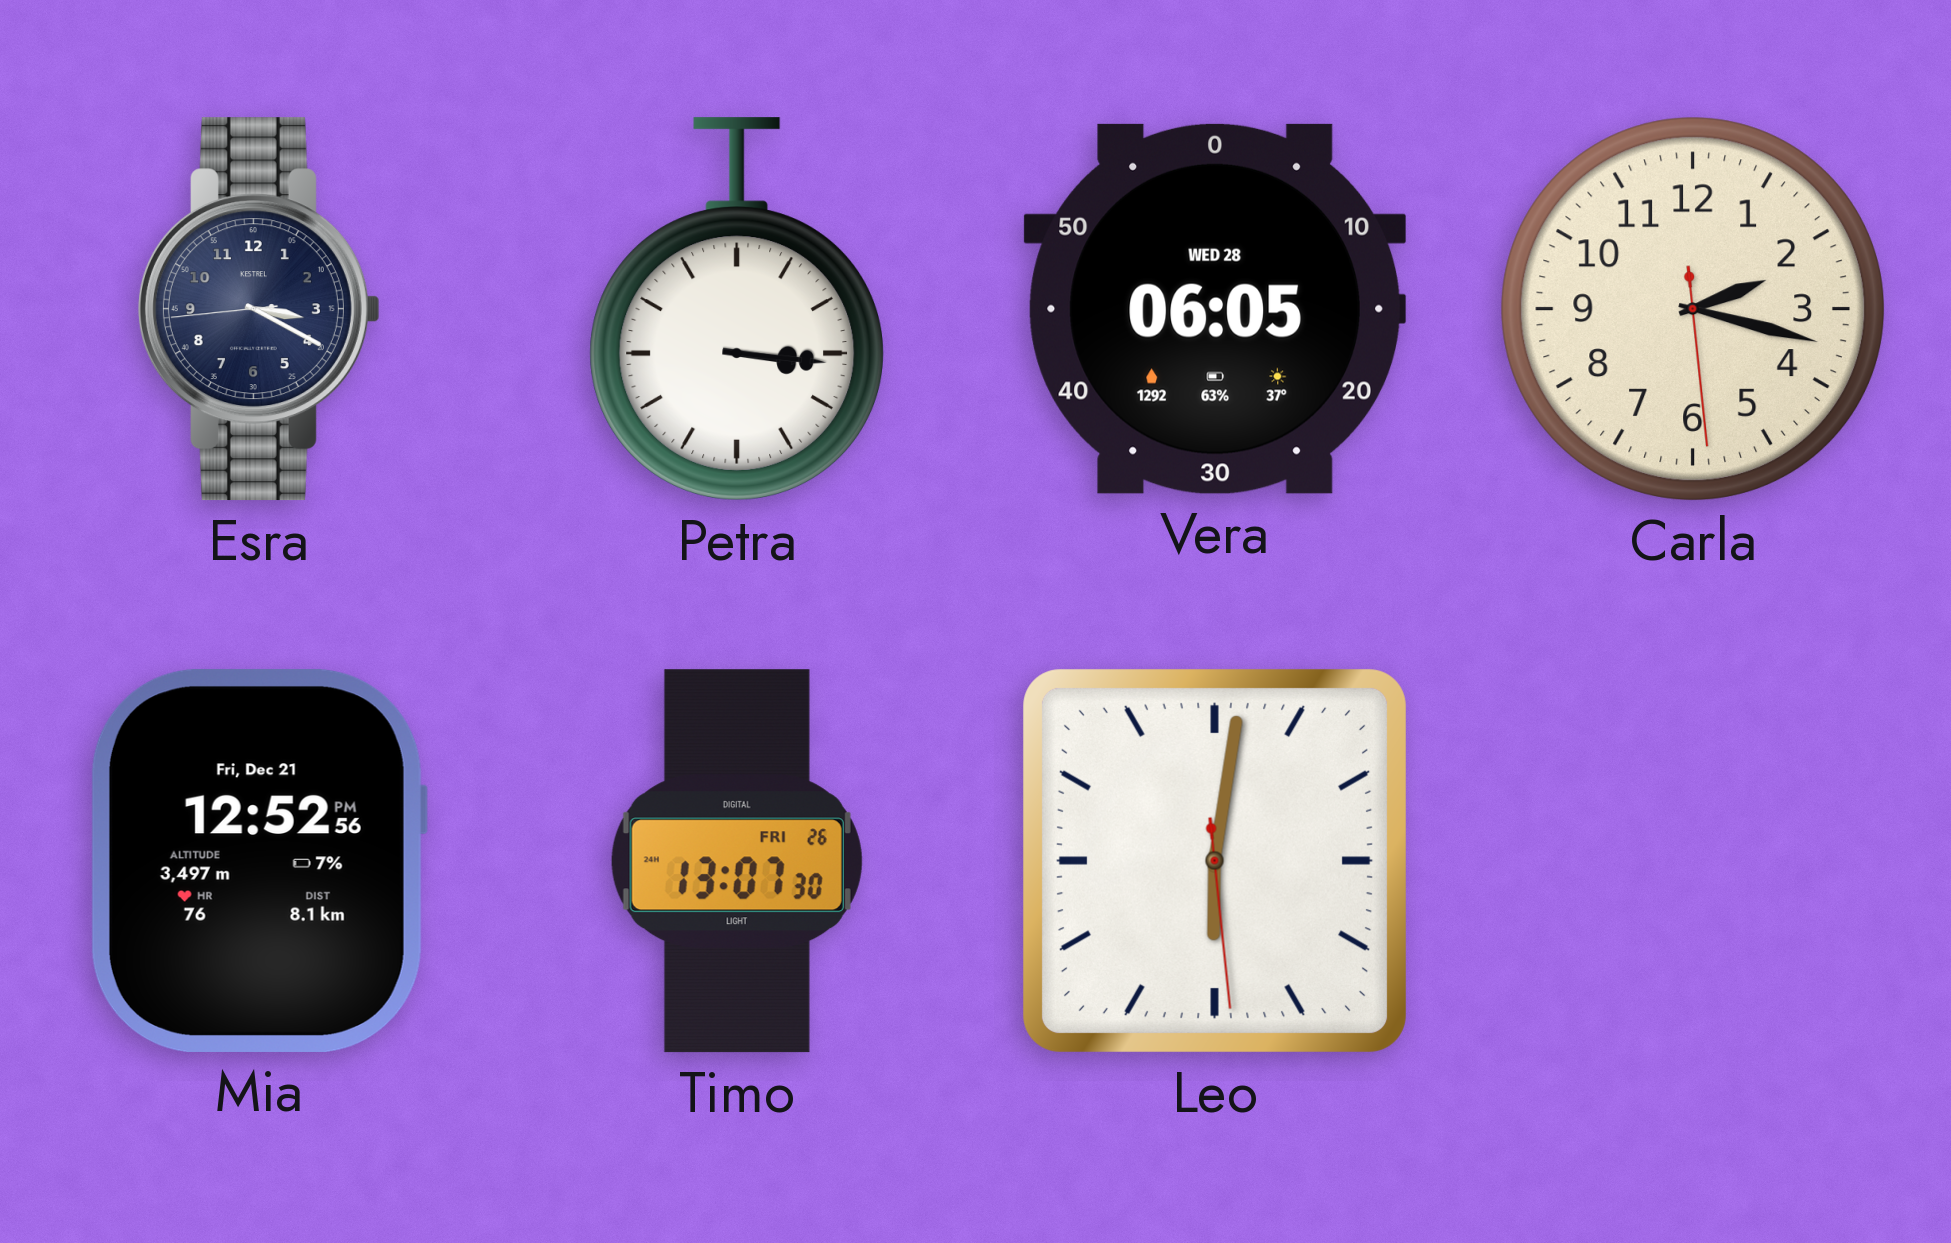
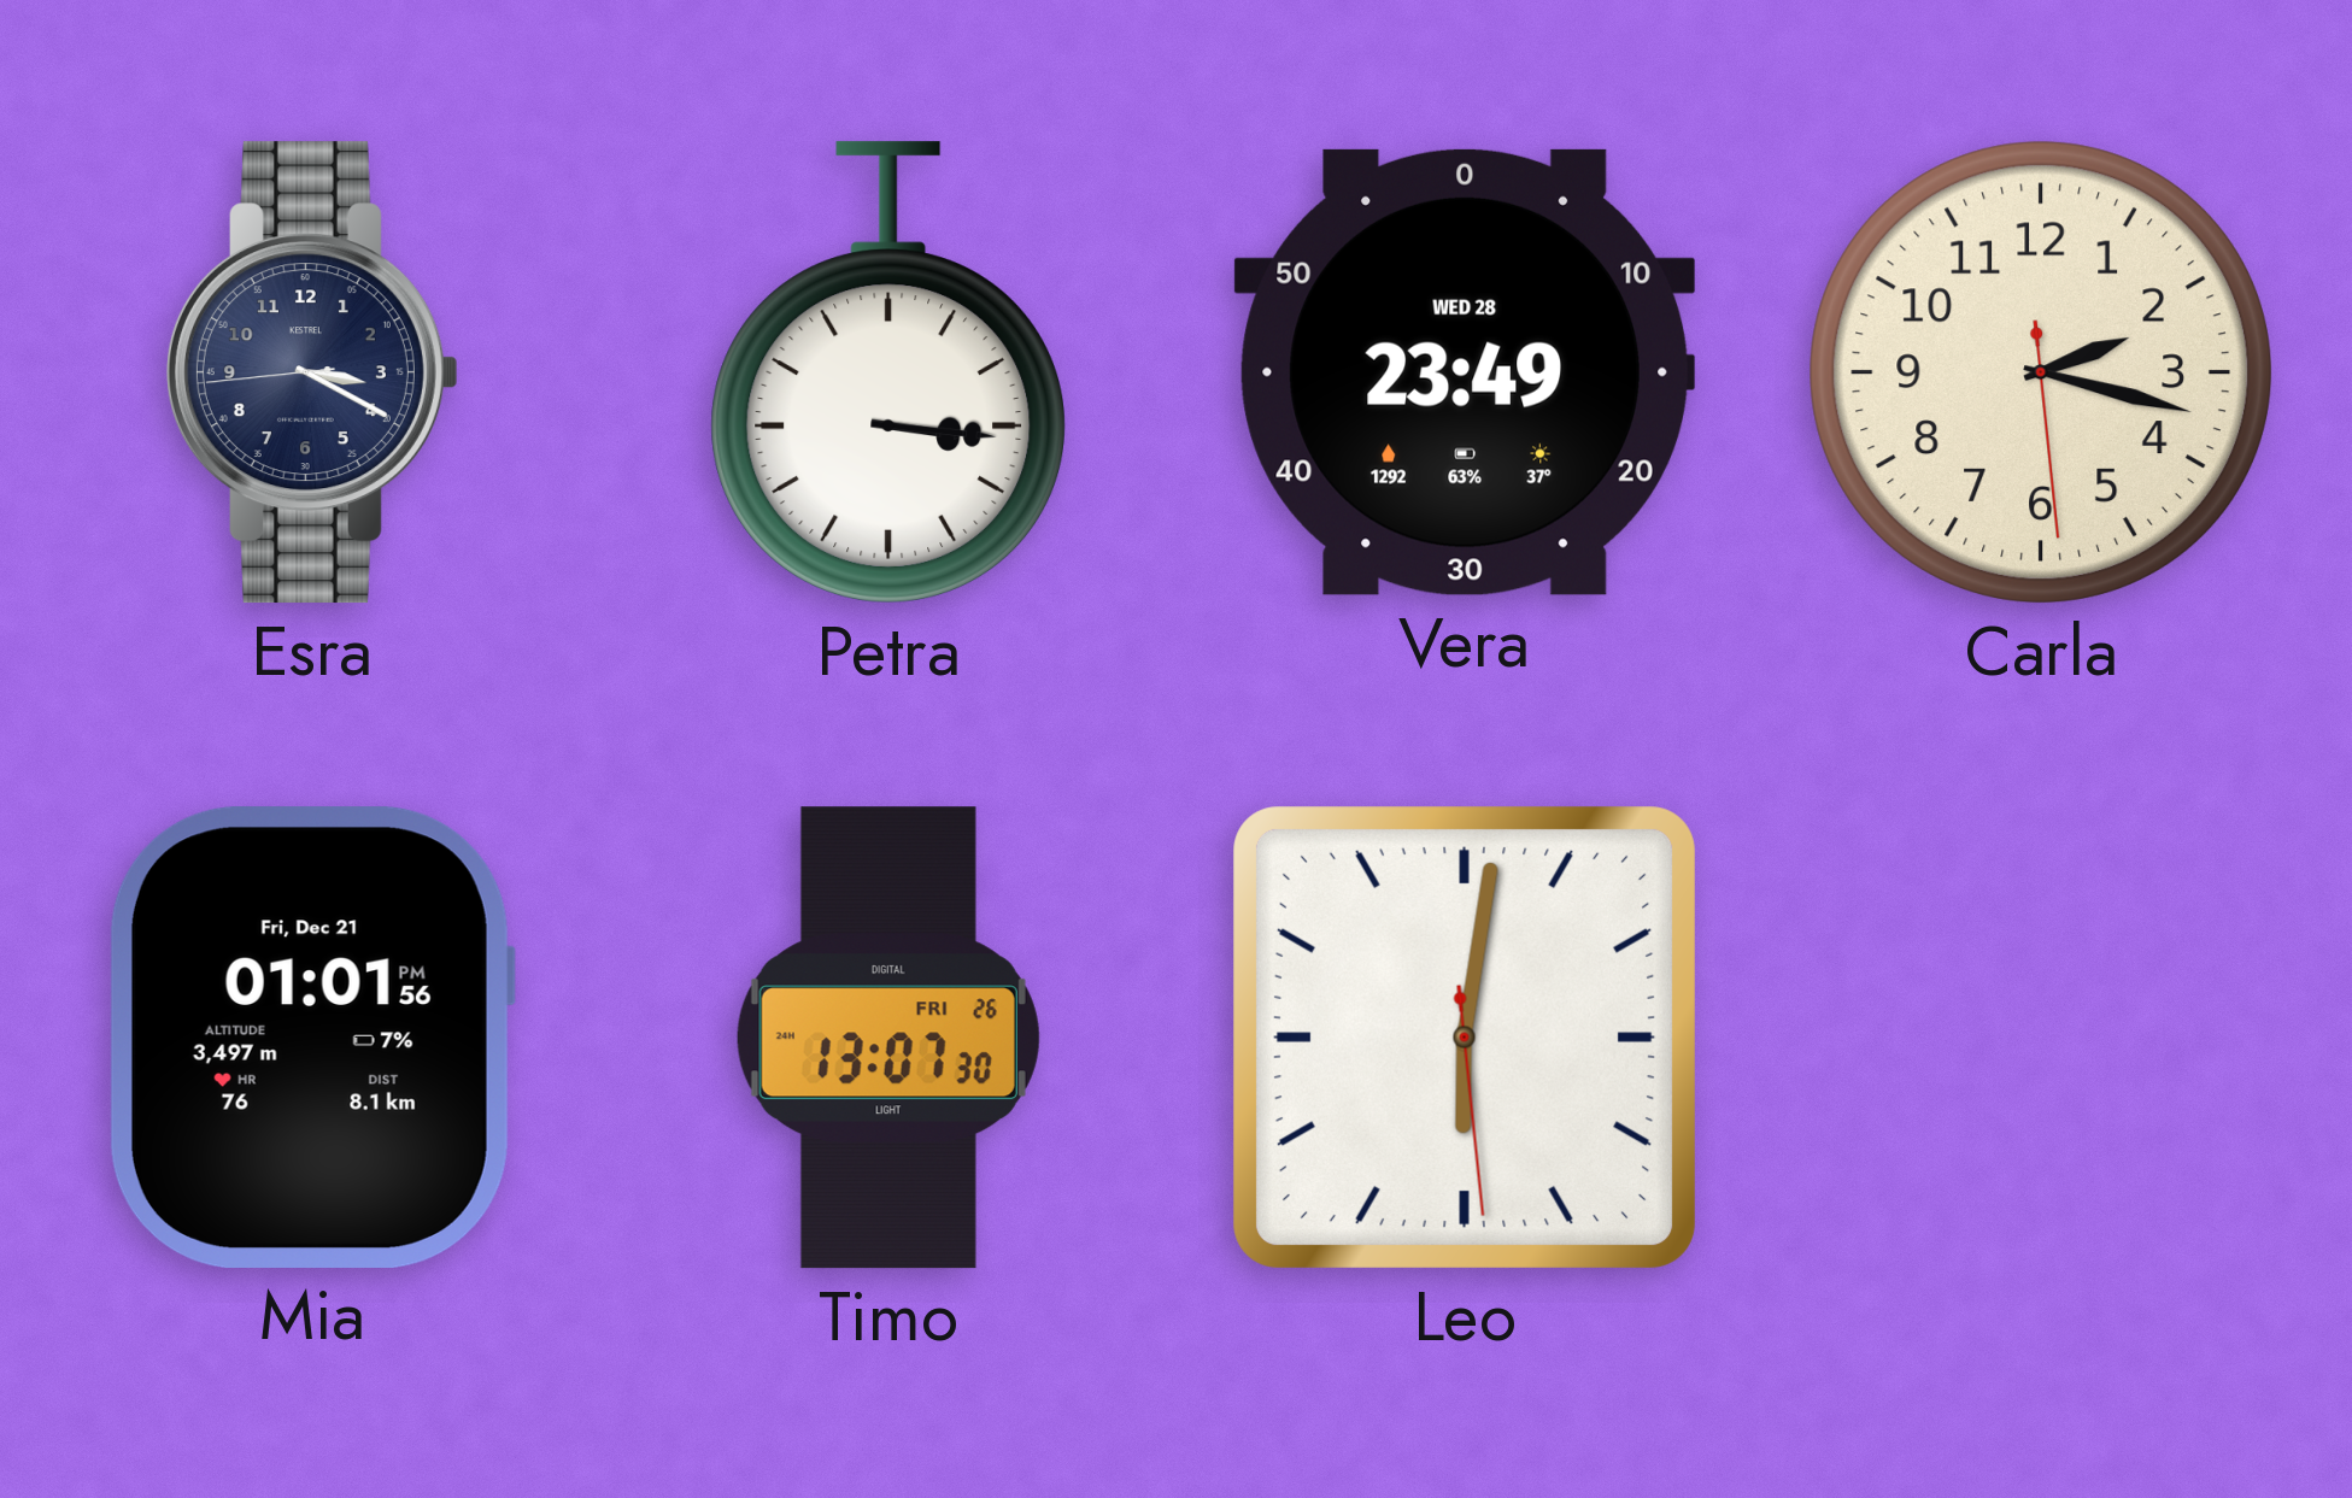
Vera: 06:05 -> 23:49
Mia: 12:52 -> 01:01
